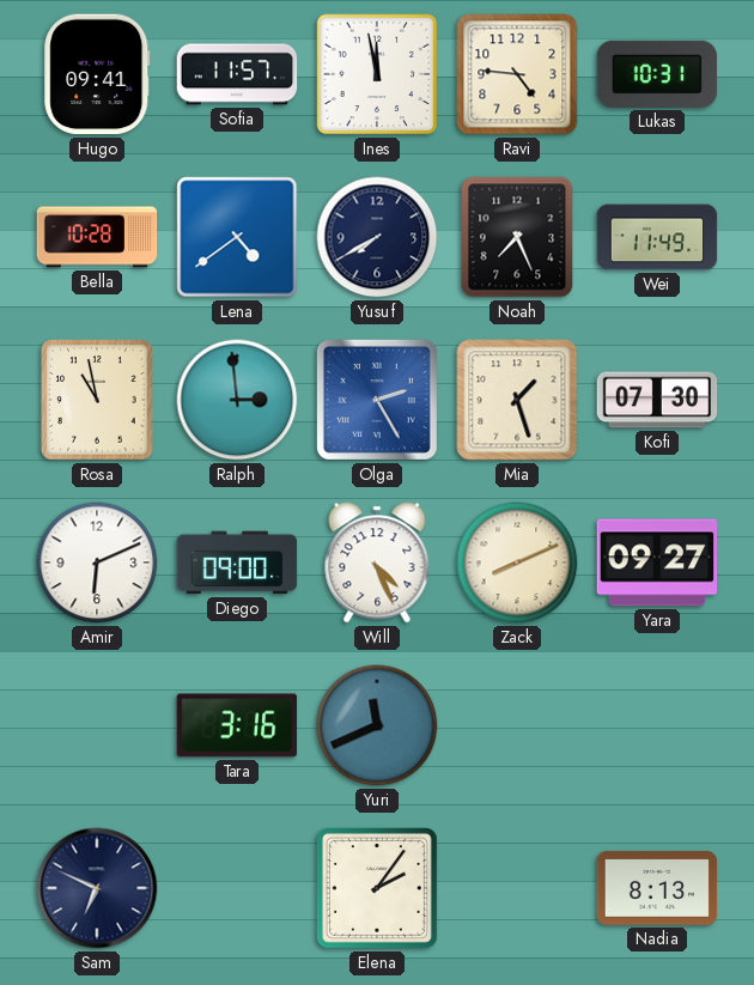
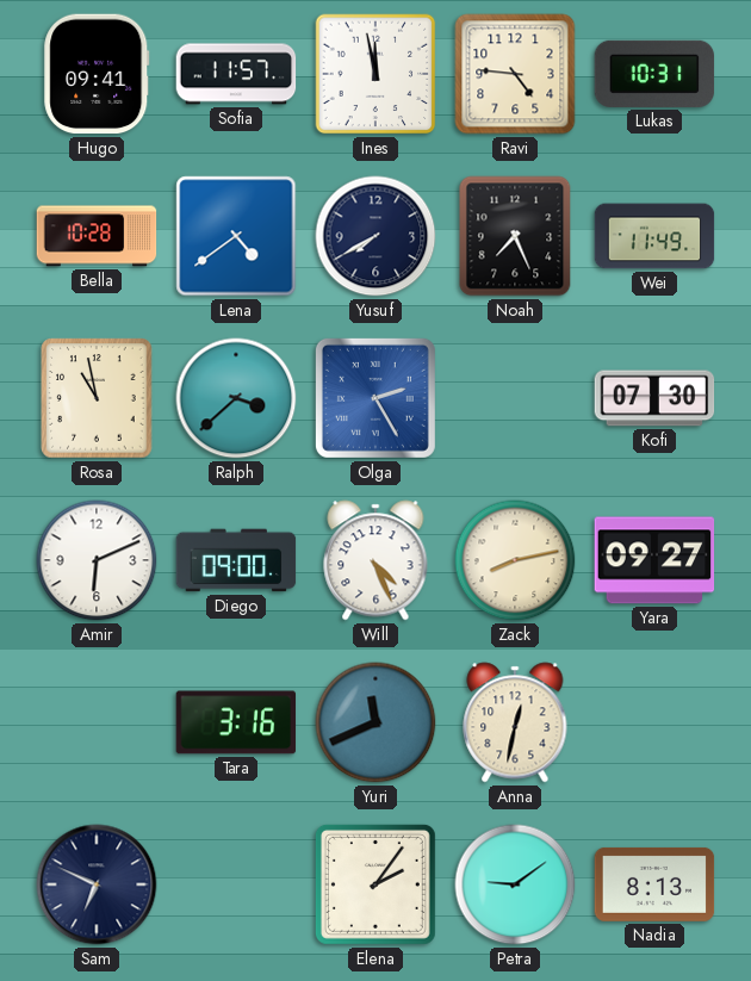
Ralph: 2:59 -> 3:38
Mia: 1:27 -> none
Zack: 8:11 -> 8:13
Anna: none -> 12:32
Petra: none -> 9:09
